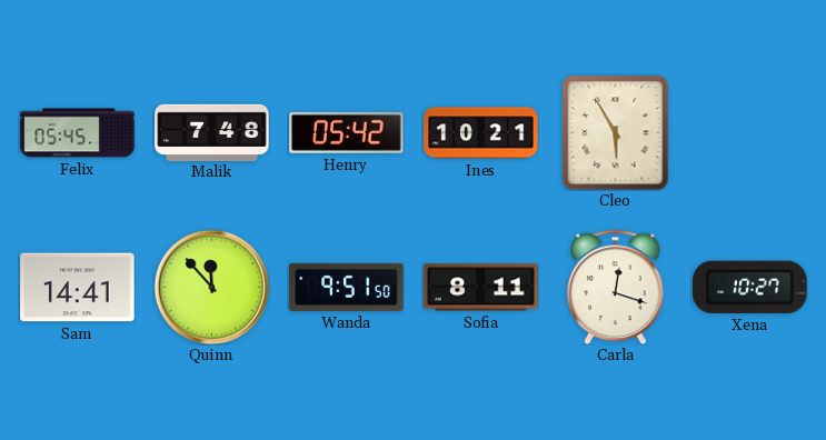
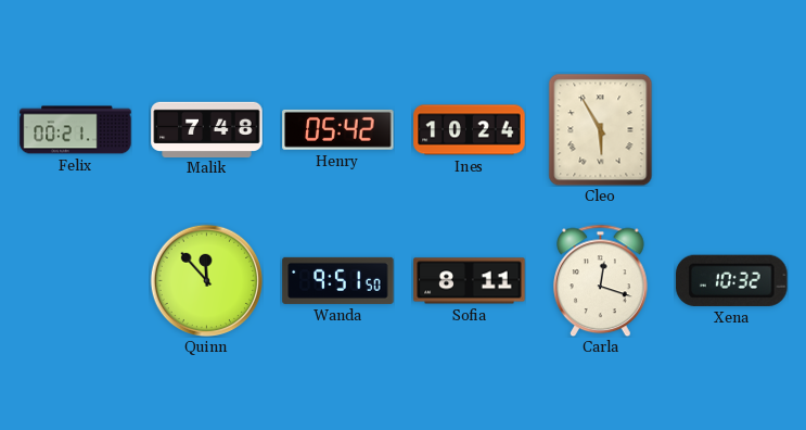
Felix: 05:45 -> 00:21
Ines: 10:21 -> 10:24
Sam: 14:41 -> none
Xena: 10:27 -> 10:32
